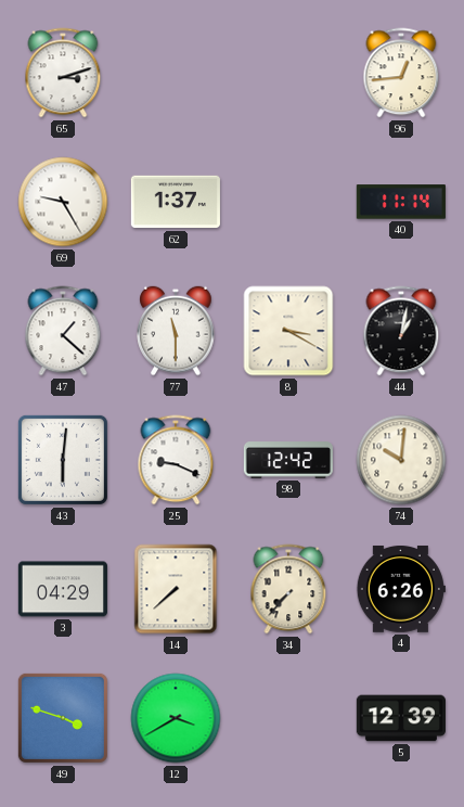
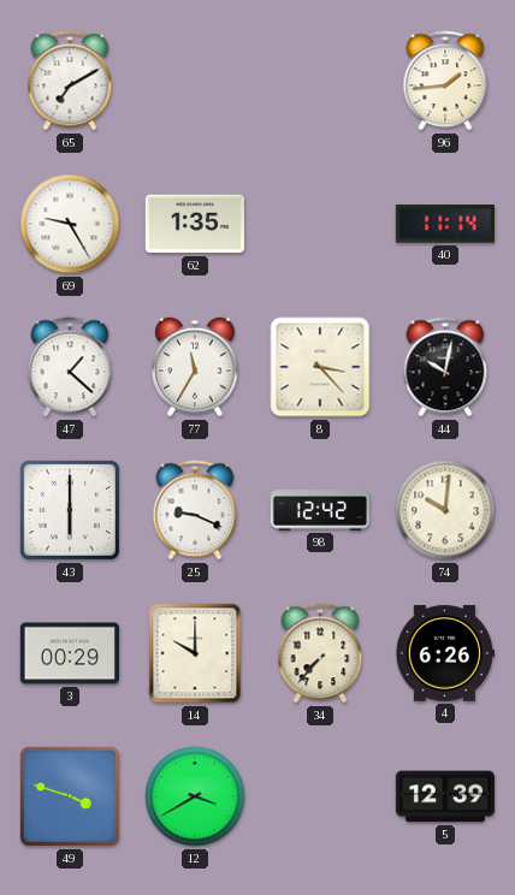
65: 3:12 -> 7:10
96: 12:44 -> 1:44
62: 1:37 -> 1:35
77: 11:30 -> 11:35
8: 3:20 -> 3:23
44: 1:02 -> 10:02
43: 6:01 -> 6:00
3: 04:29 -> 00:29
14: 7:38 -> 10:00
